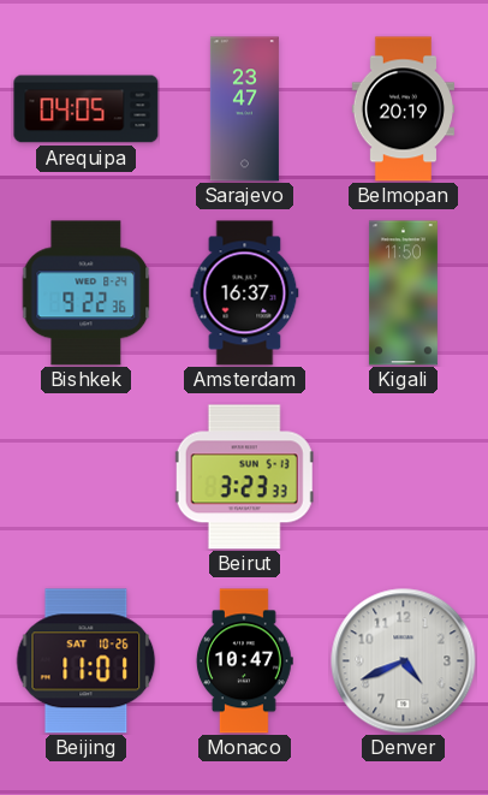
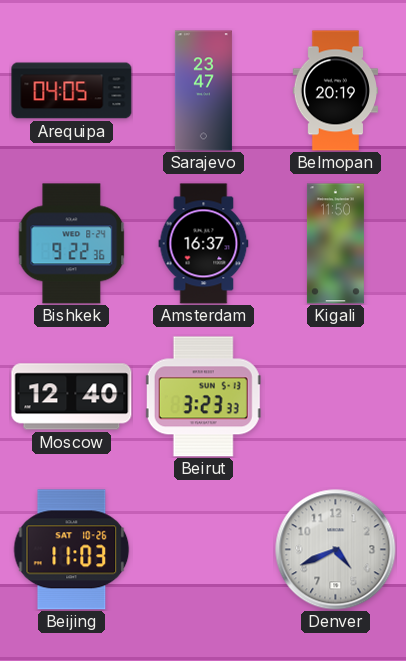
Moscow: none -> 12:40
Beijing: 11:01 -> 11:03
Monaco: 10:47 -> none
